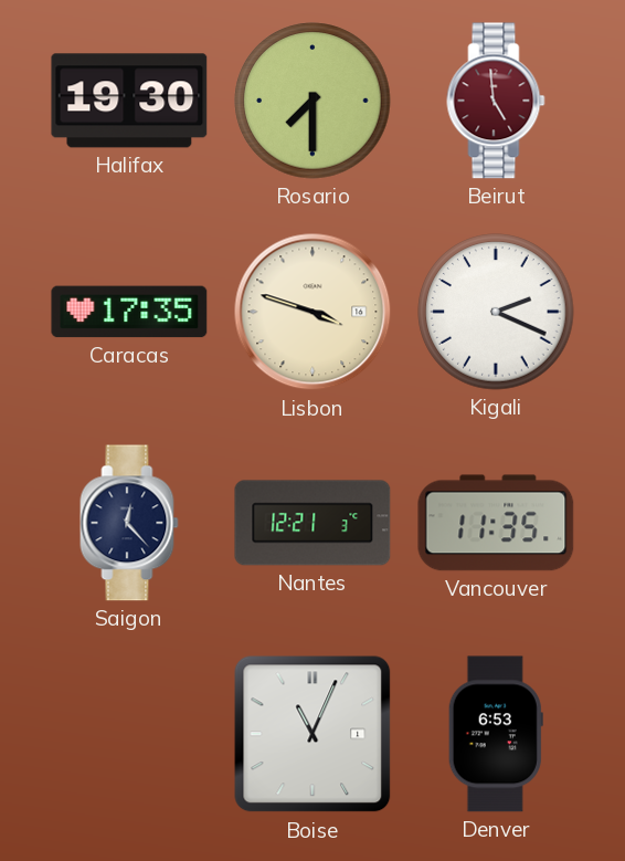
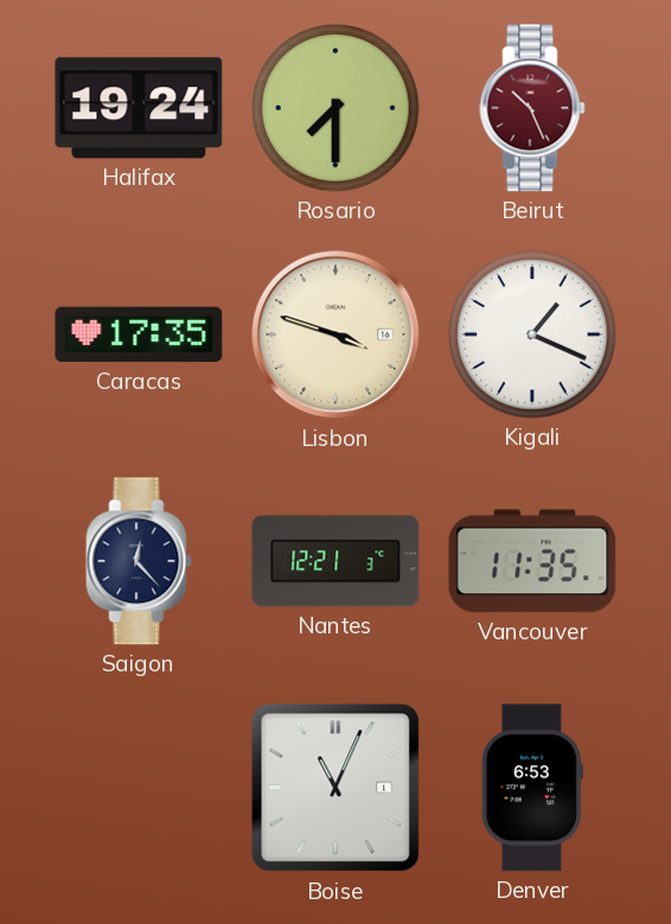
Halifax: 19:30 -> 19:24
Beirut: 4:59 -> 10:26
Kigali: 2:19 -> 1:19
